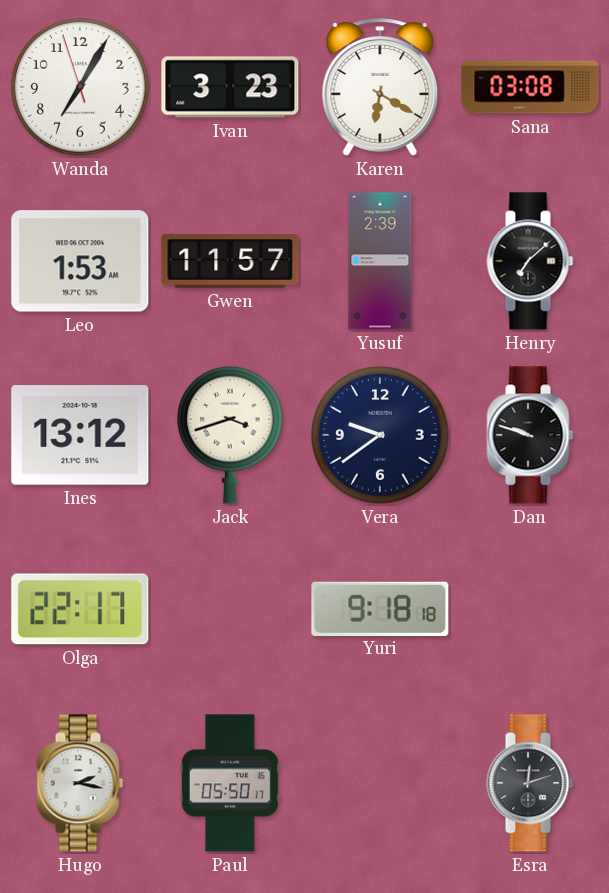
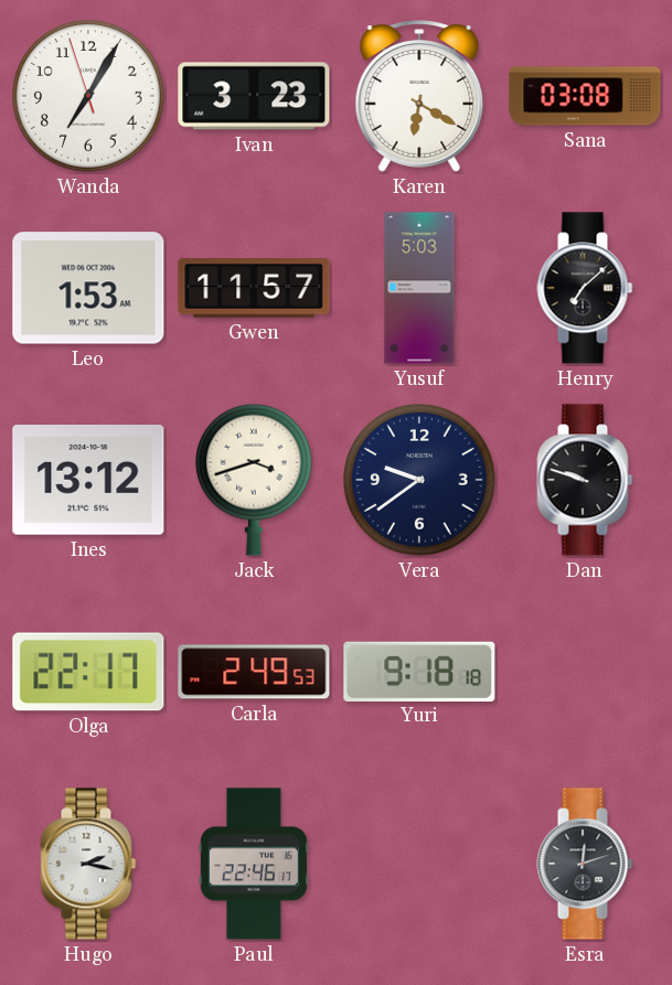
Yusuf: 2:39 -> 5:03
Carla: none -> 2:49
Paul: 05:50 -> 22:46
